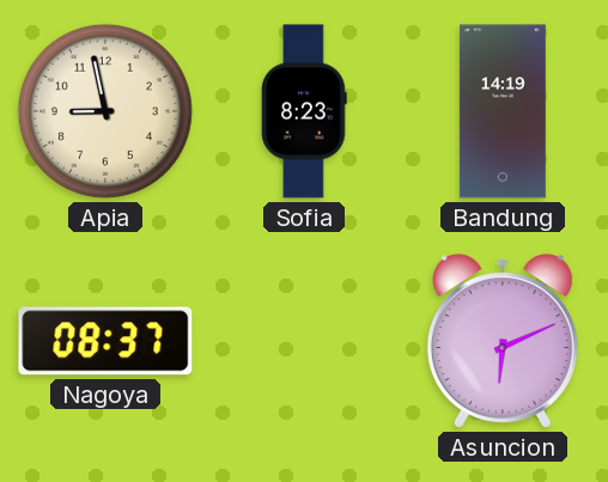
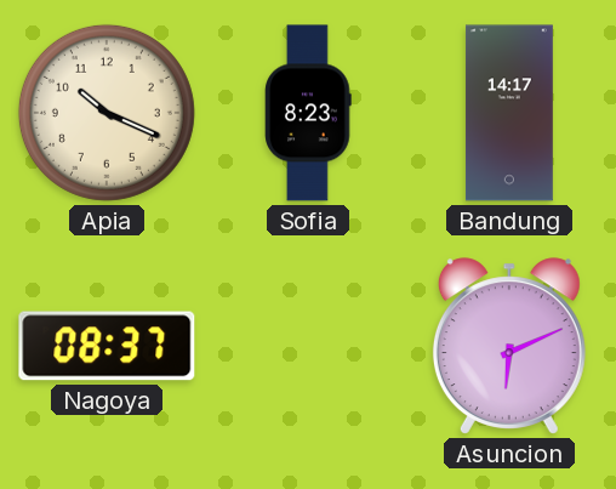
Apia: 8:58 -> 10:19
Bandung: 14:19 -> 14:17
